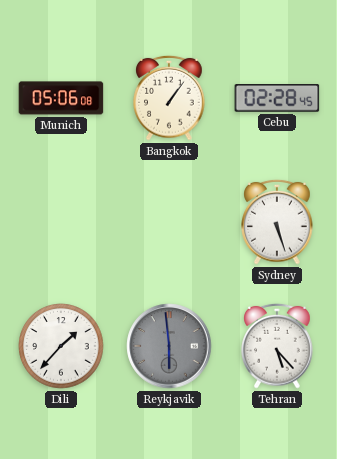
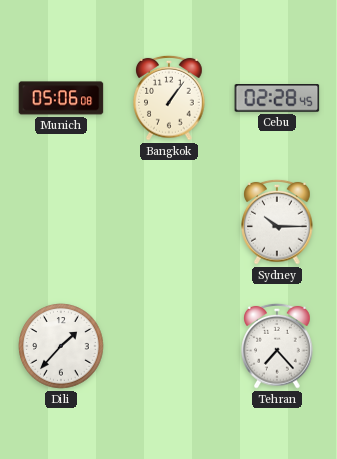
Sydney: 5:27 -> 10:15
Reykjavik: 5:59 -> none
Tehran: 5:23 -> 7:23
